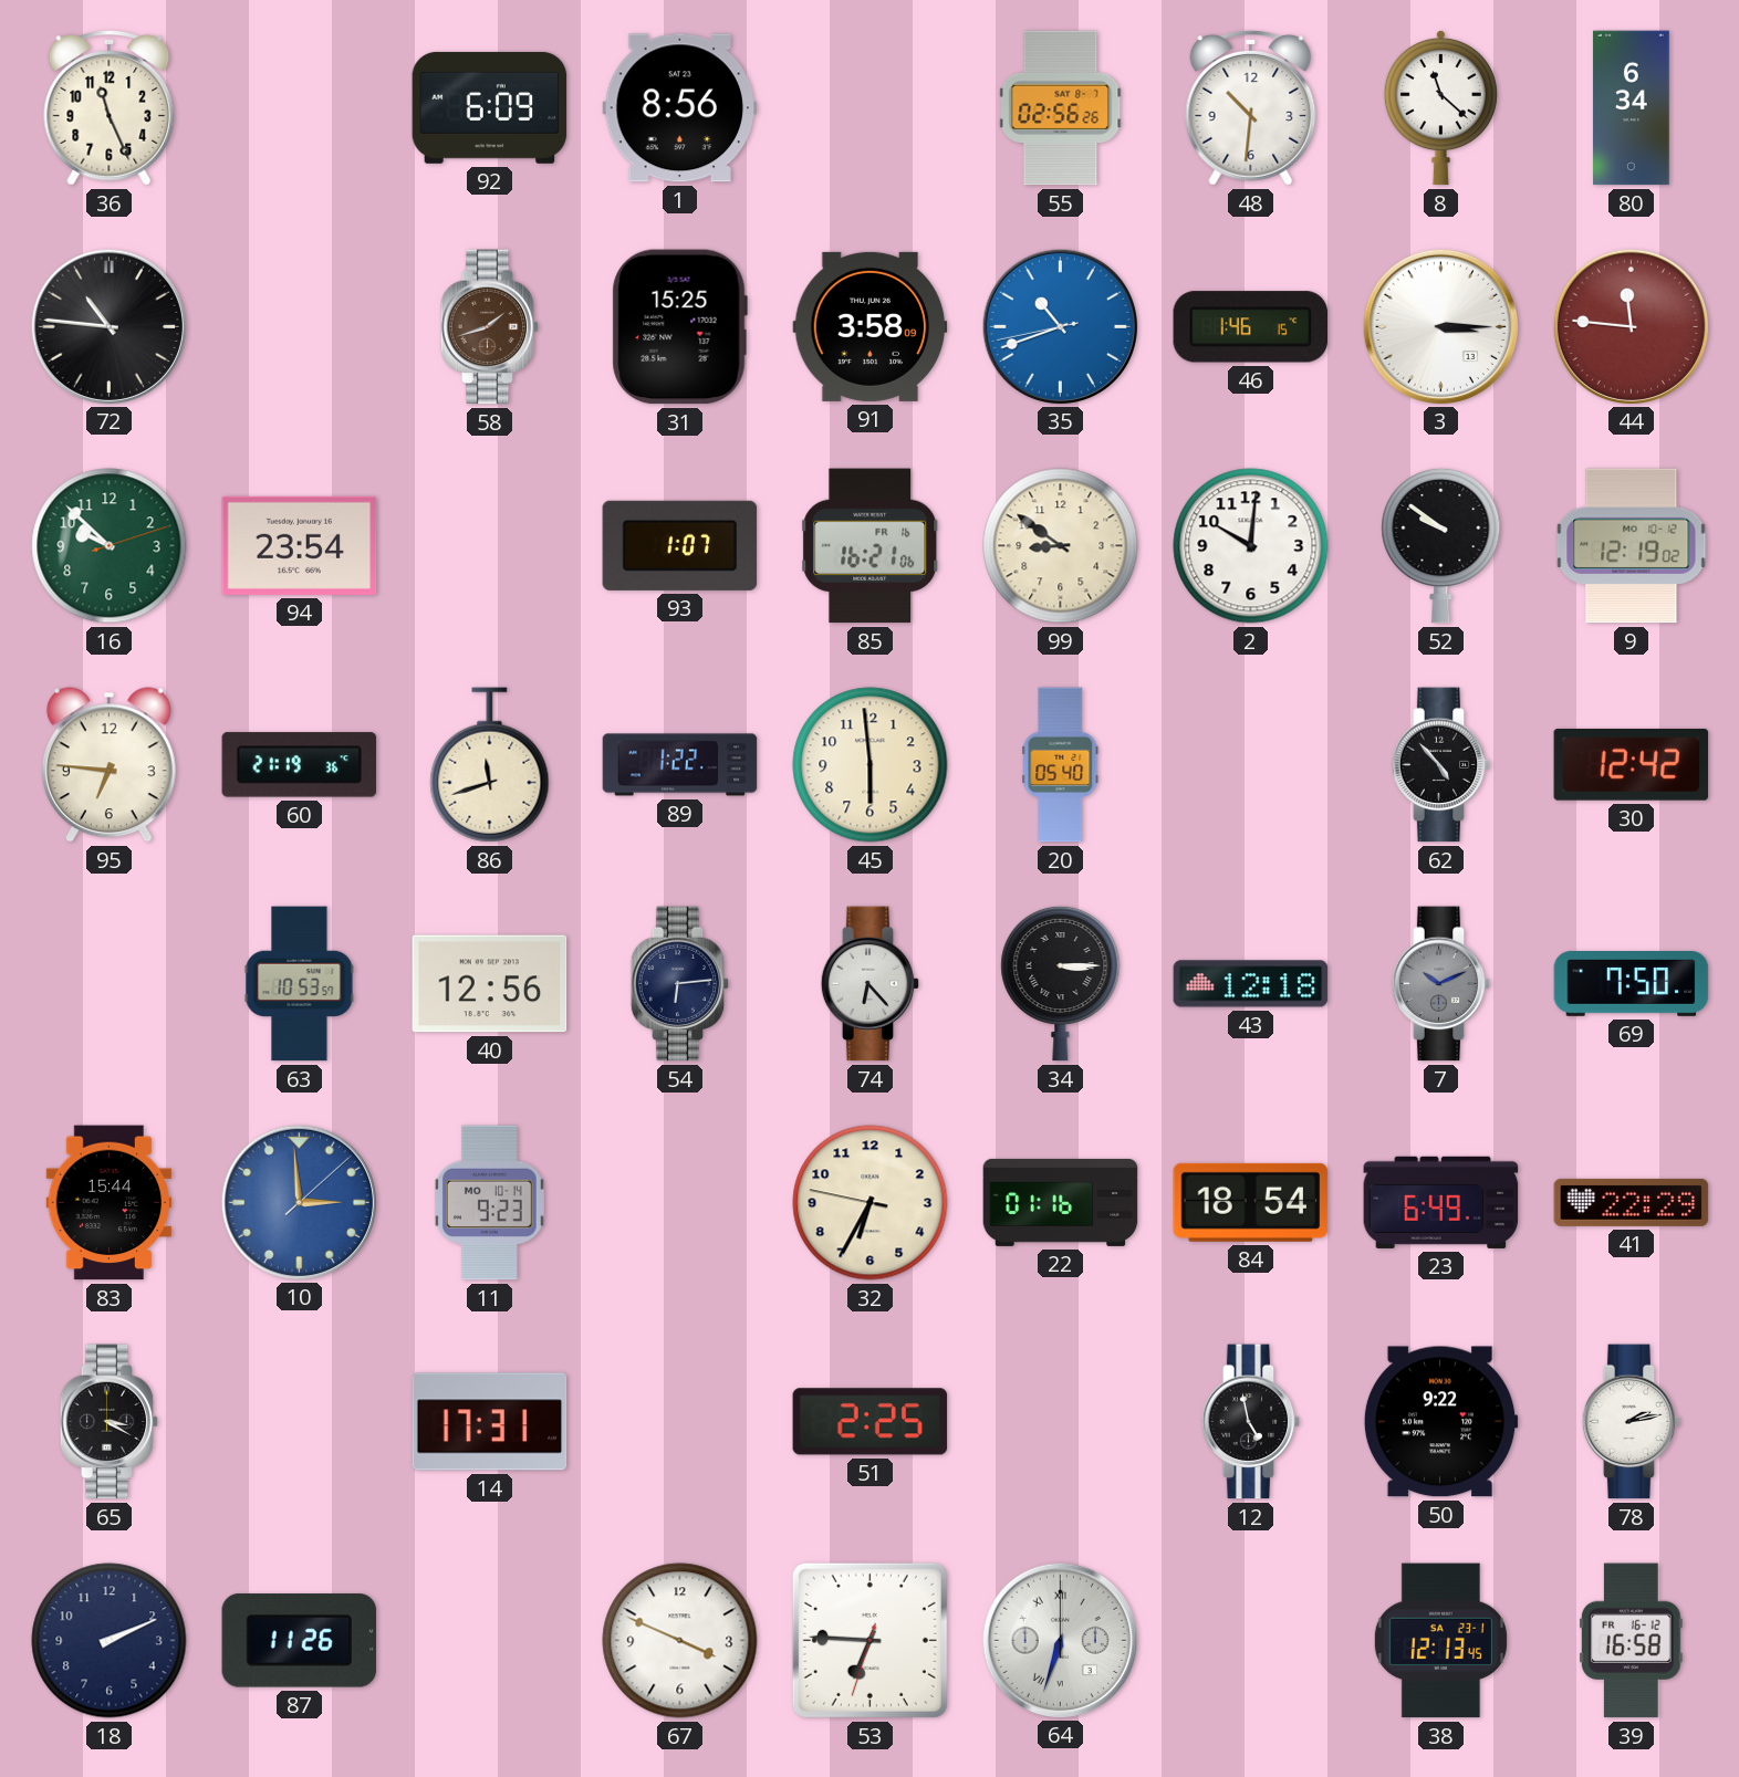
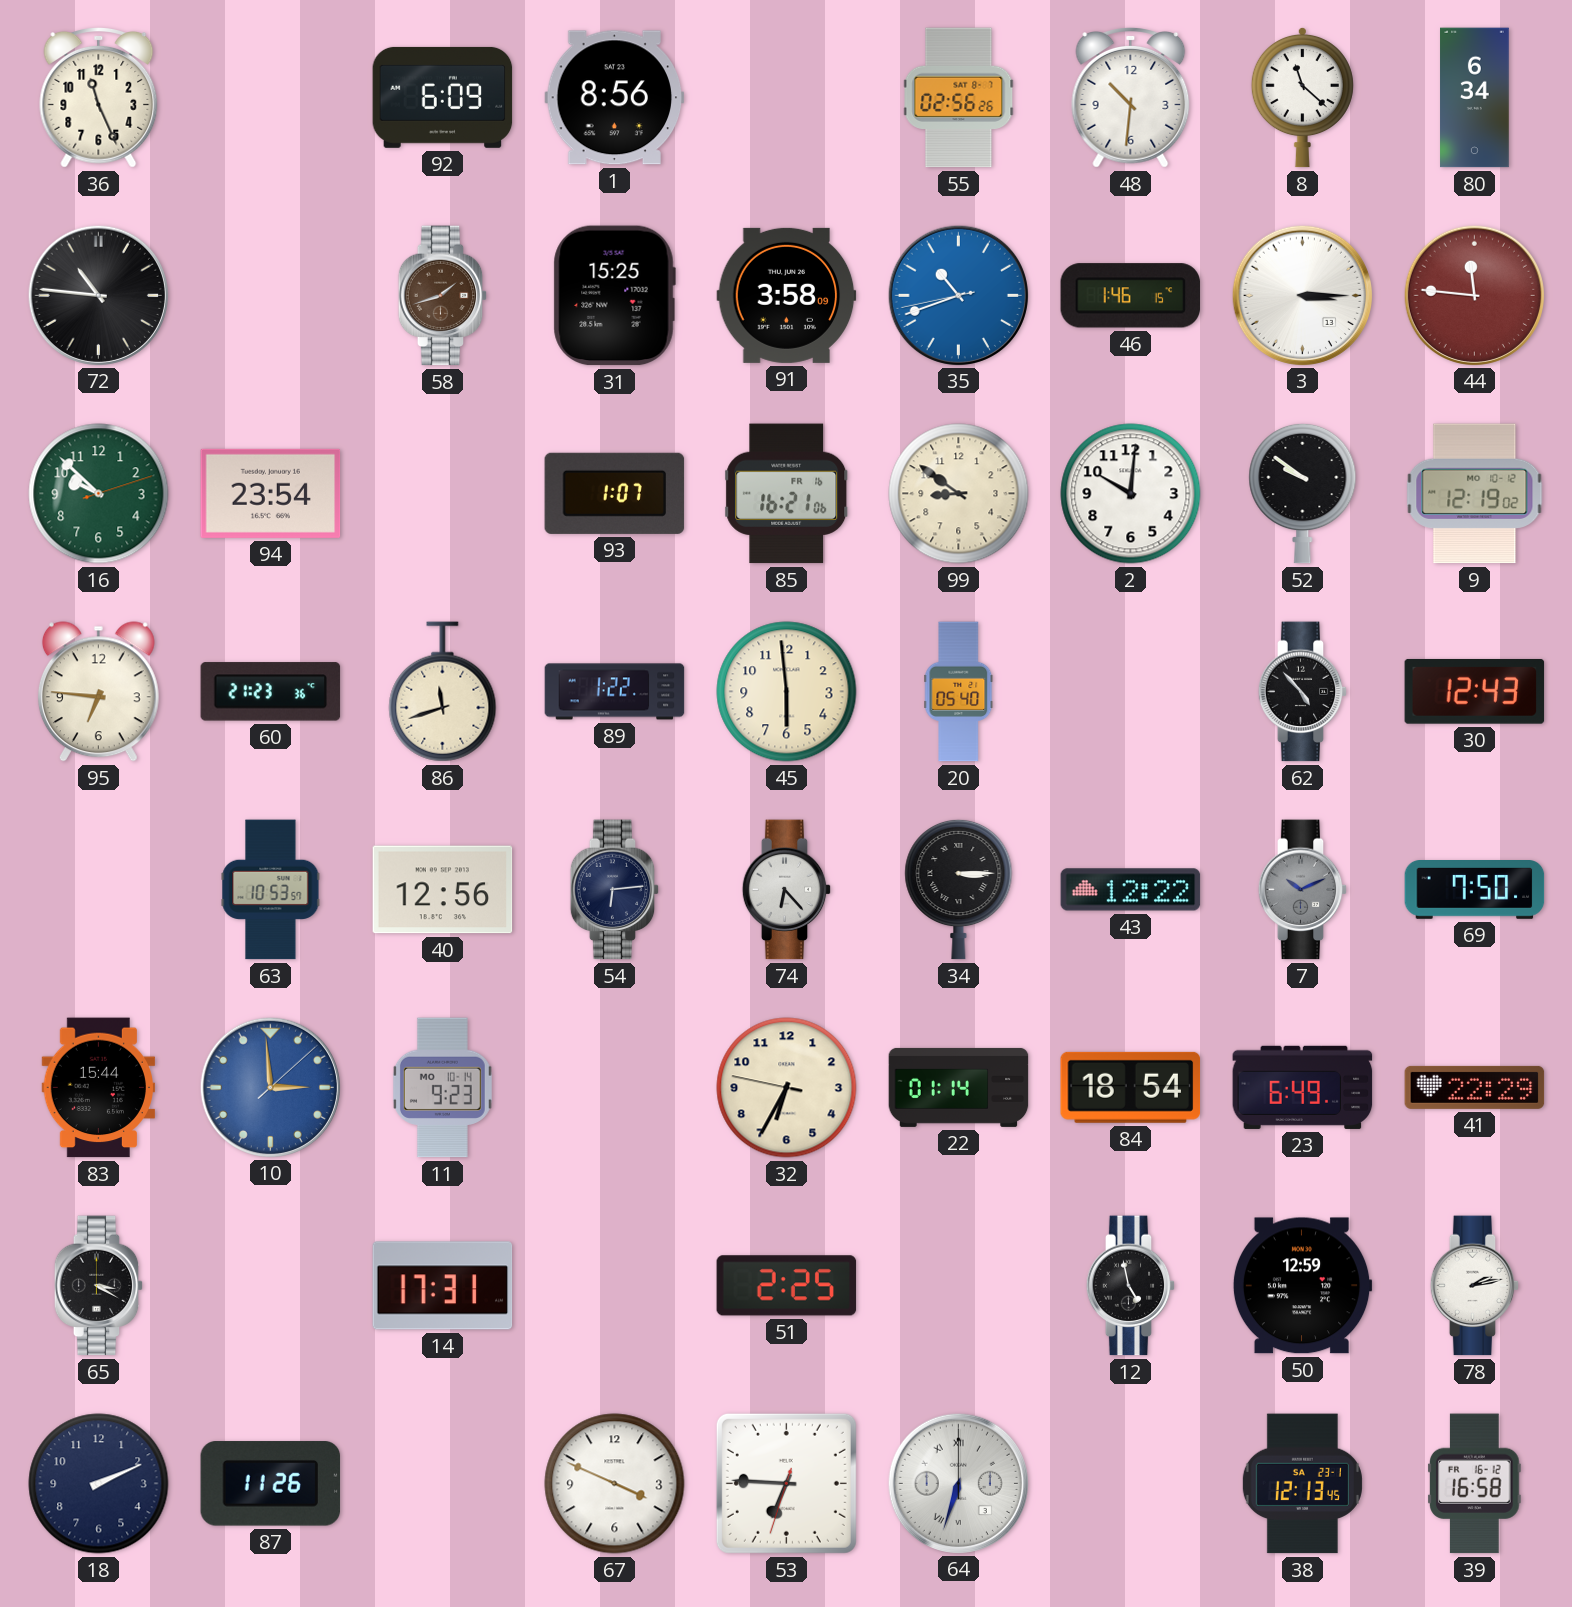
60: 21:19 -> 21:23
30: 12:42 -> 12:43
43: 12:18 -> 12:22
22: 01:16 -> 01:14
50: 9:22 -> 12:59
